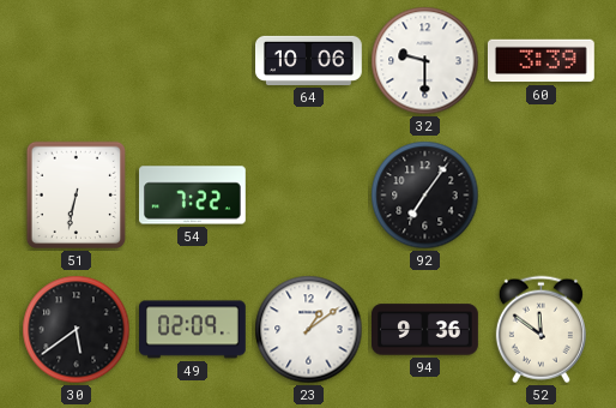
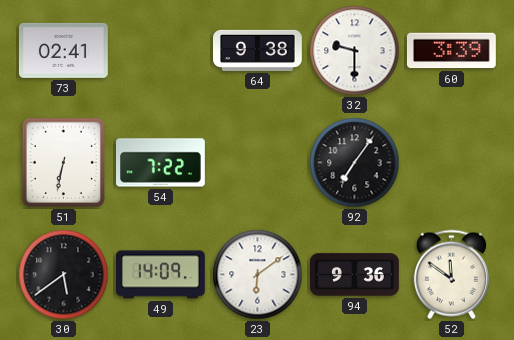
73: none -> 02:41
64: 10:06 -> 9:38
49: 02:09 -> 14:09
23: 1:09 -> 6:09
